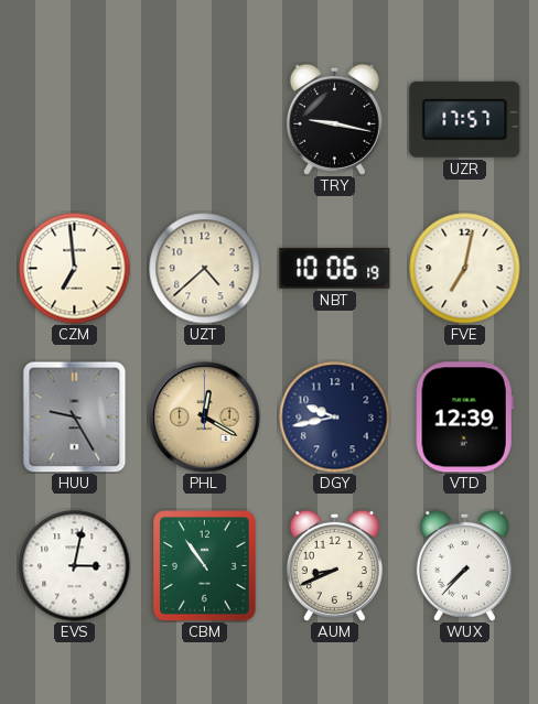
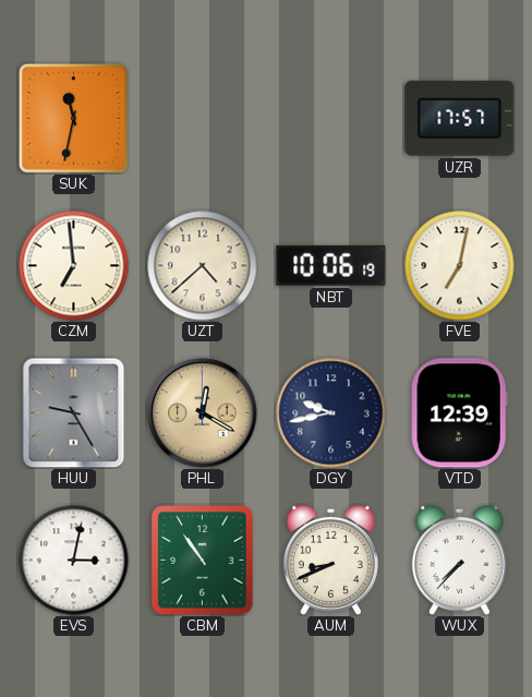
SUK: none -> 11:32
TRY: 9:17 -> none
